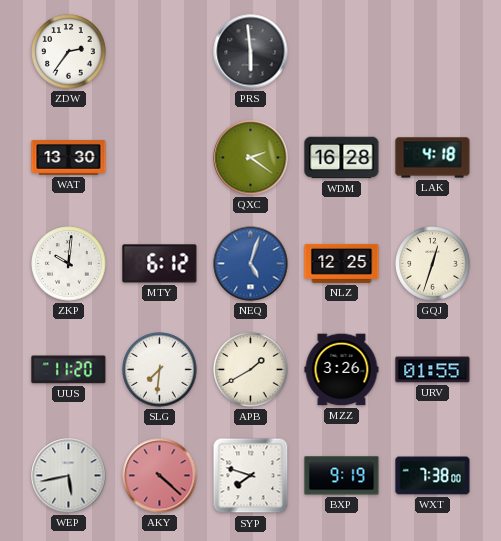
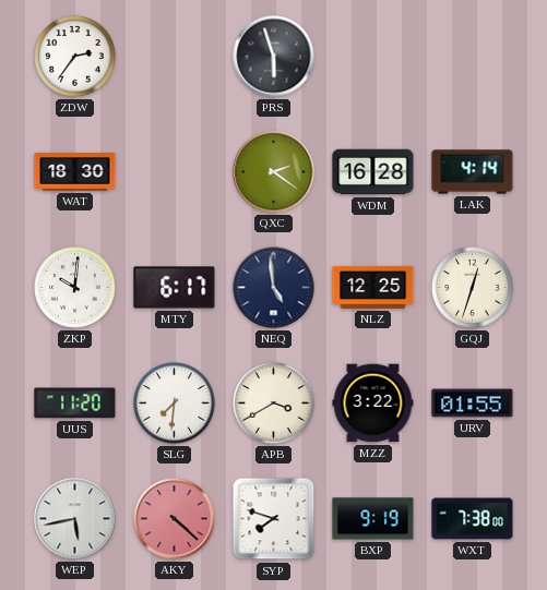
PRS: 5:59 -> 5:57
WAT: 13:30 -> 18:30
LAK: 4:18 -> 4:14
MTY: 6:12 -> 6:17
NEQ: 5:03 -> 4:59
NEQ dial: blue -> navy
APB: 1:40 -> 3:40
MZZ: 3:26 -> 3:22
